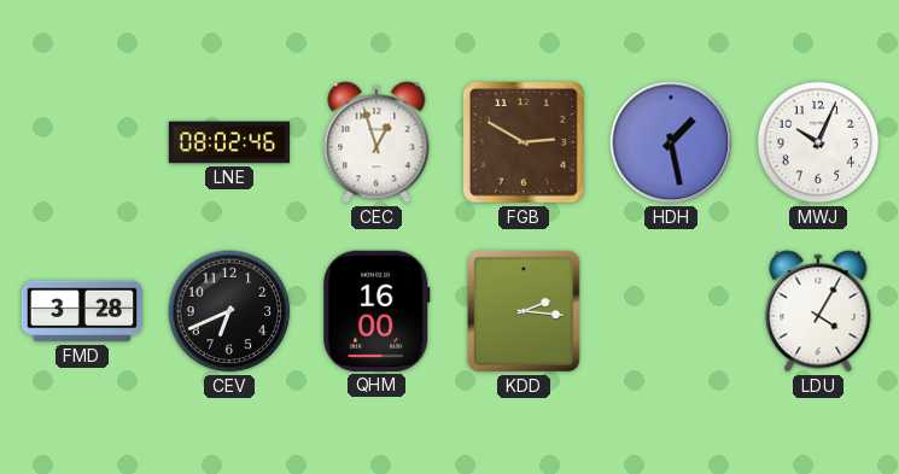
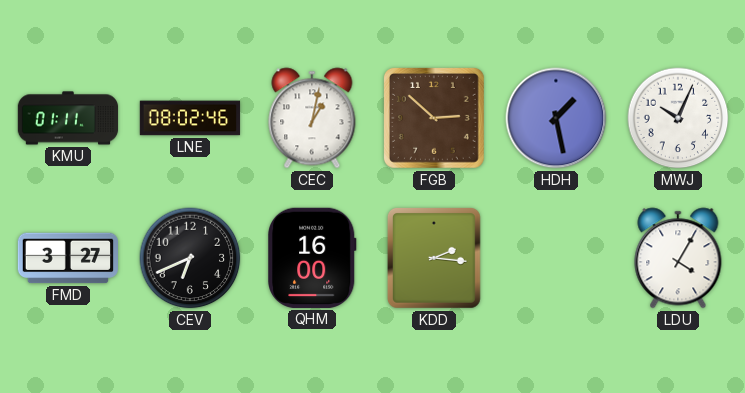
KMU: none -> 01:11
CEC: 12:57 -> 1:02
FGB: 2:50 -> 2:52
FMD: 3:28 -> 3:27
